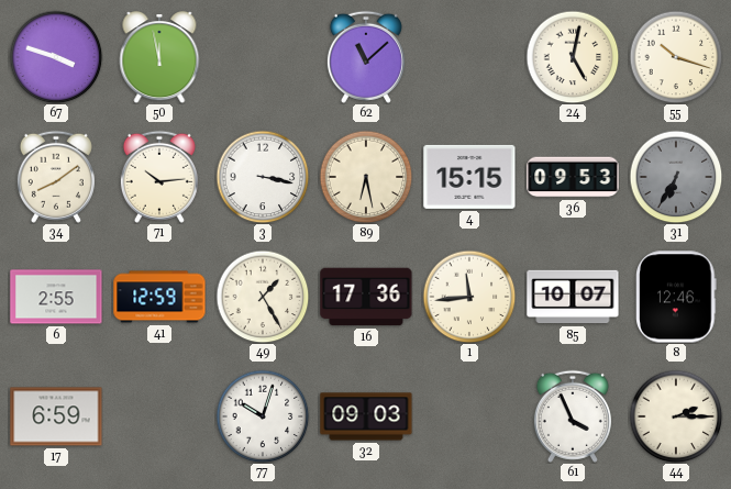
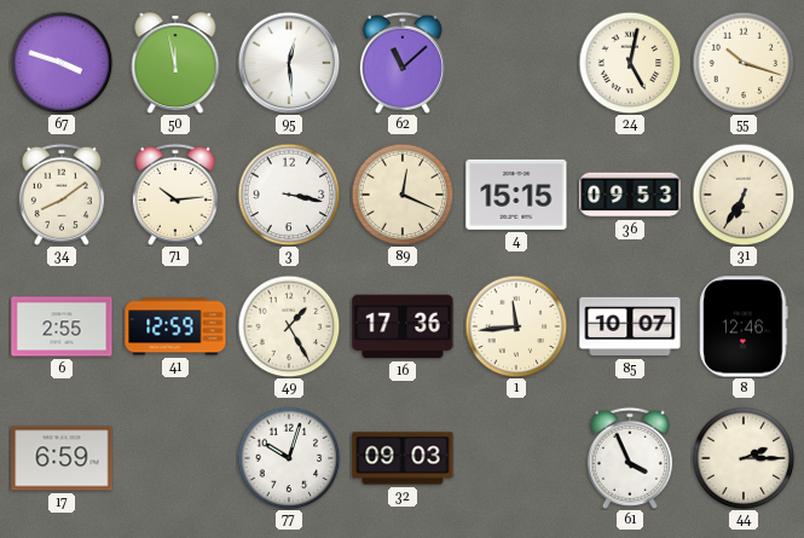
95: none -> 12:29
89: 6:28 -> 12:19
31 dial: grey -> cream
